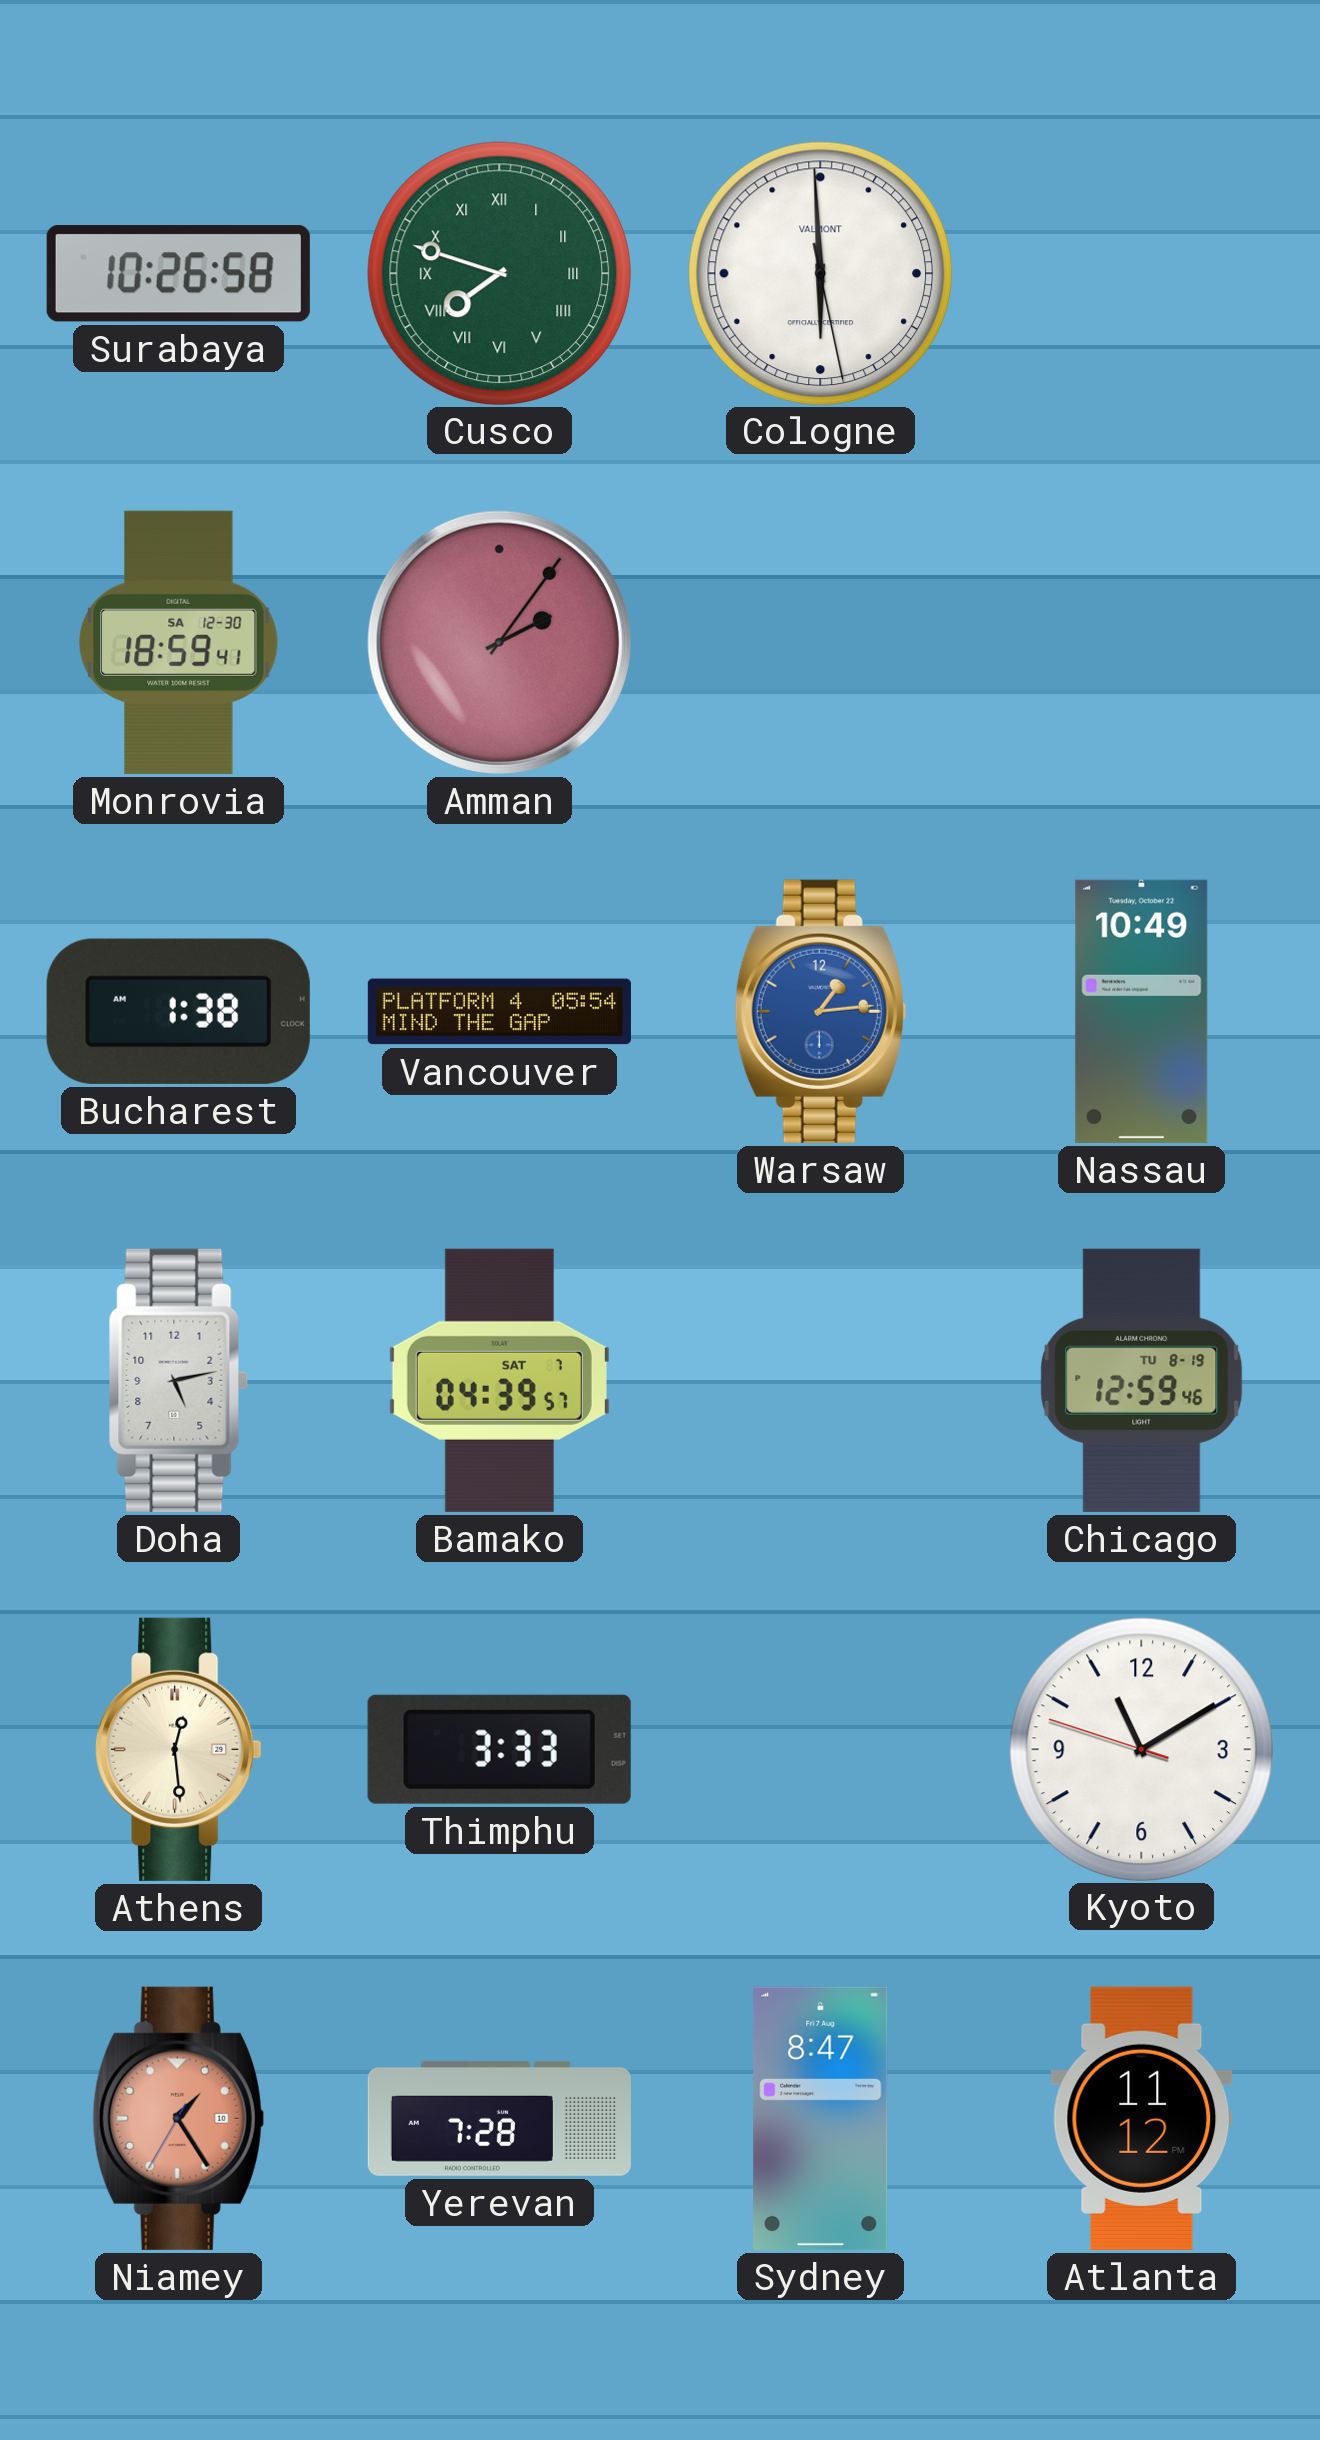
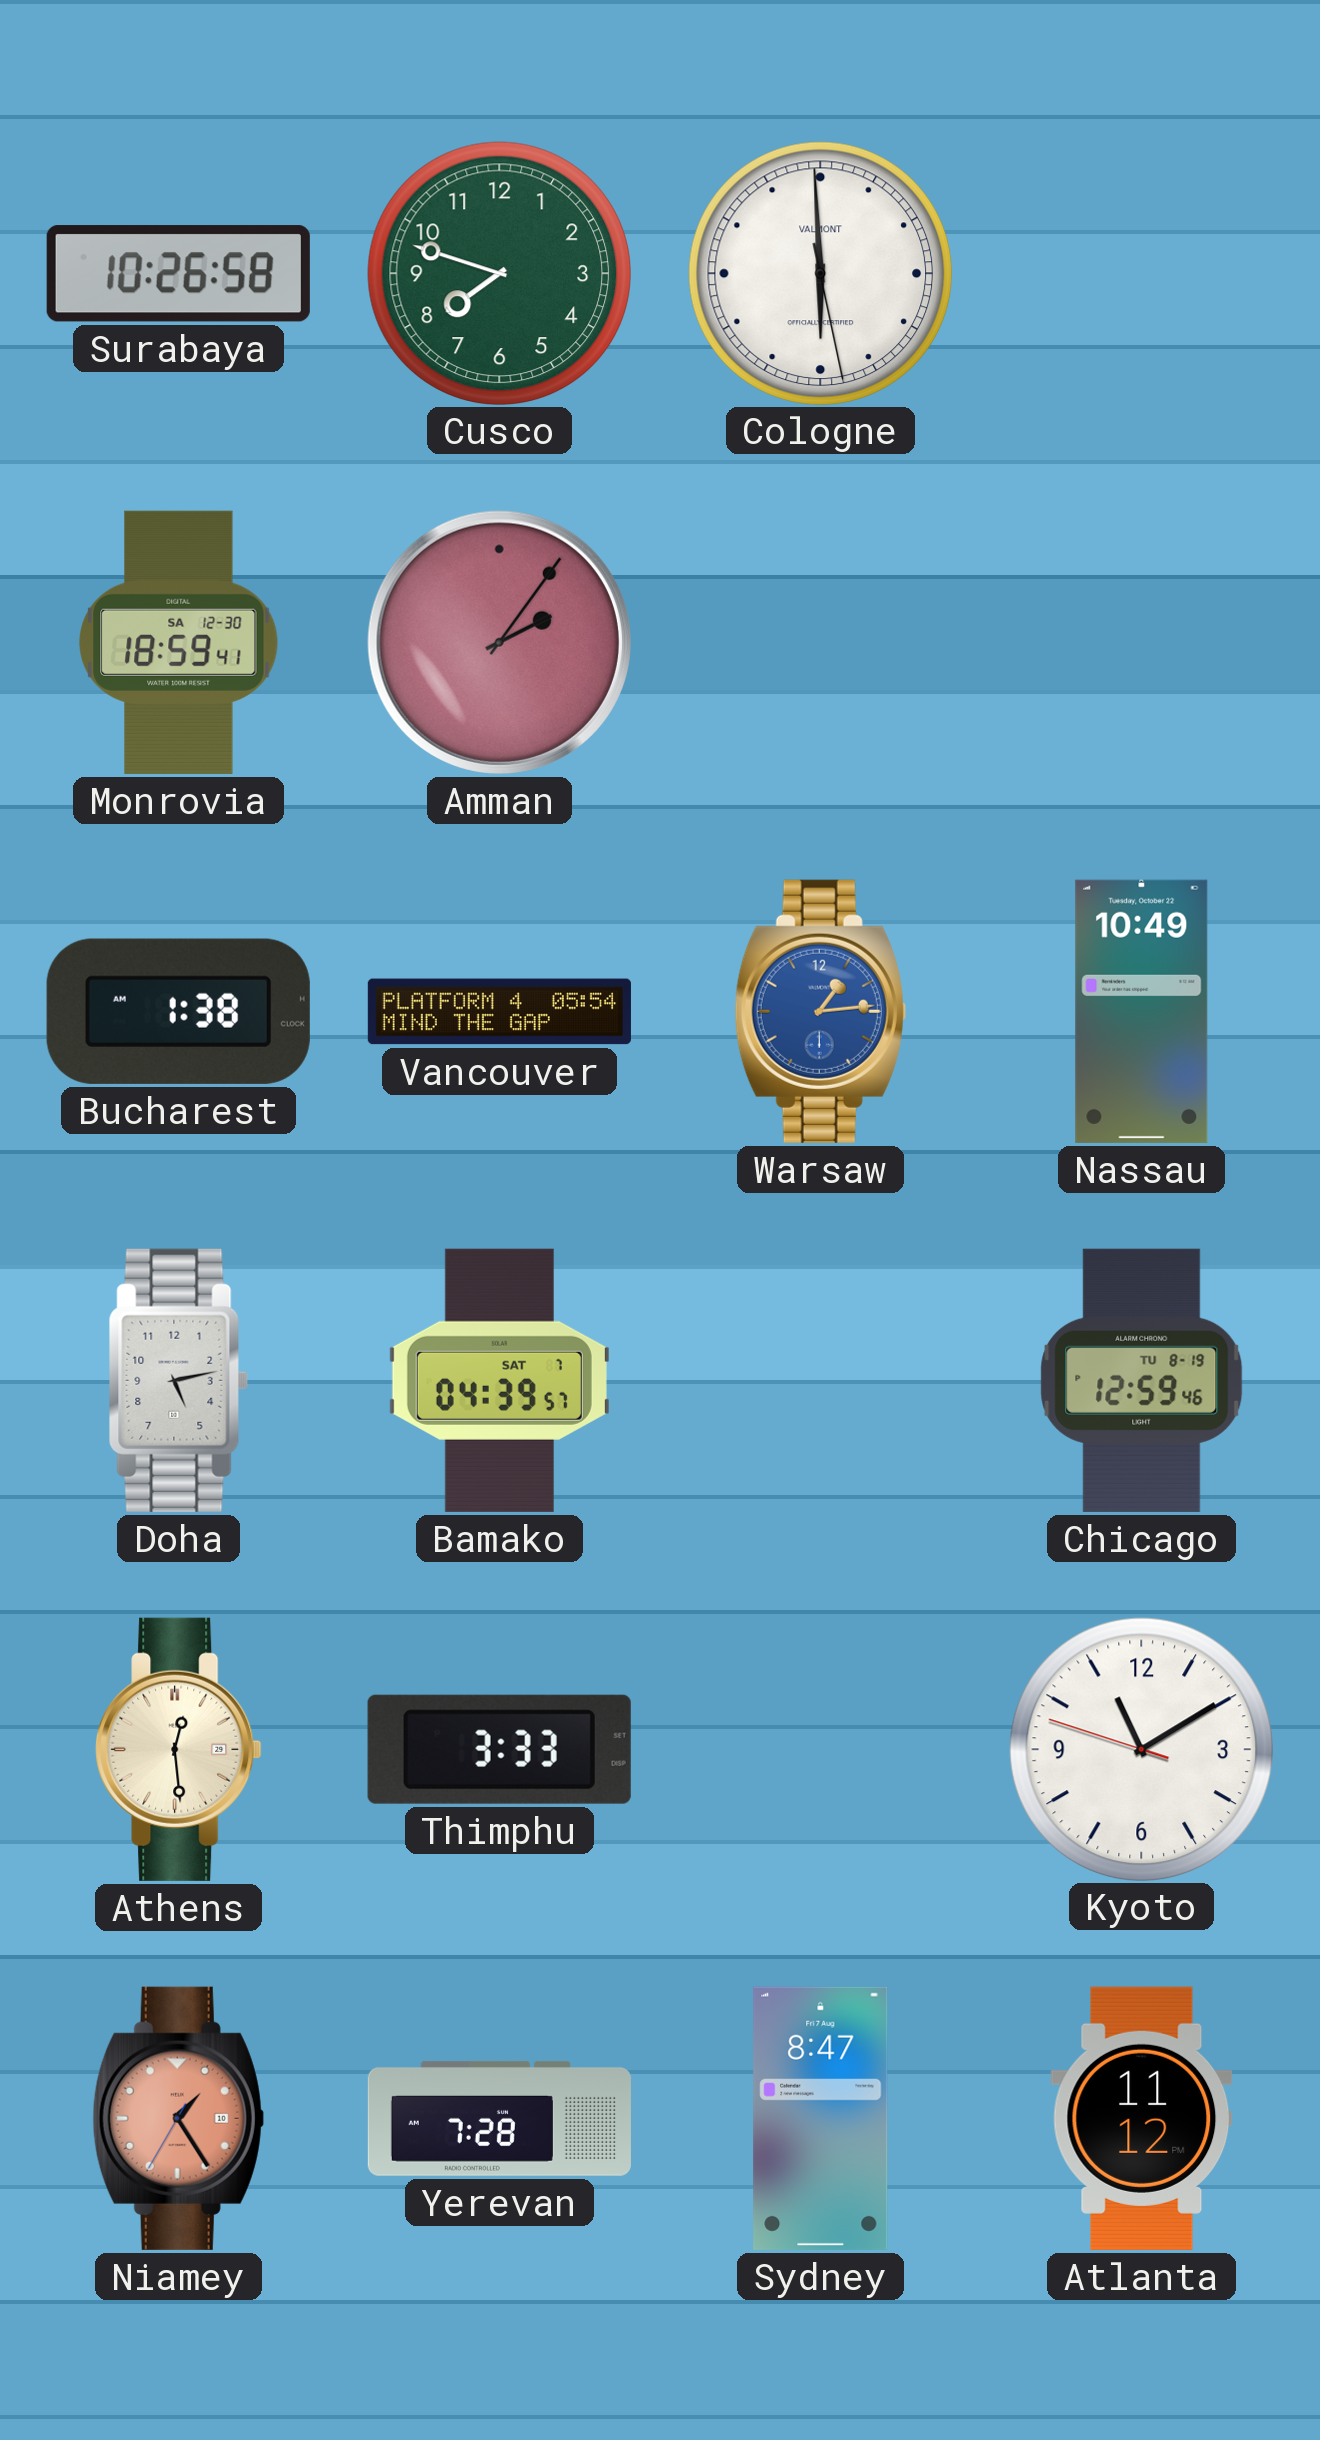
Cusco numerals: Roman -> Arabic
